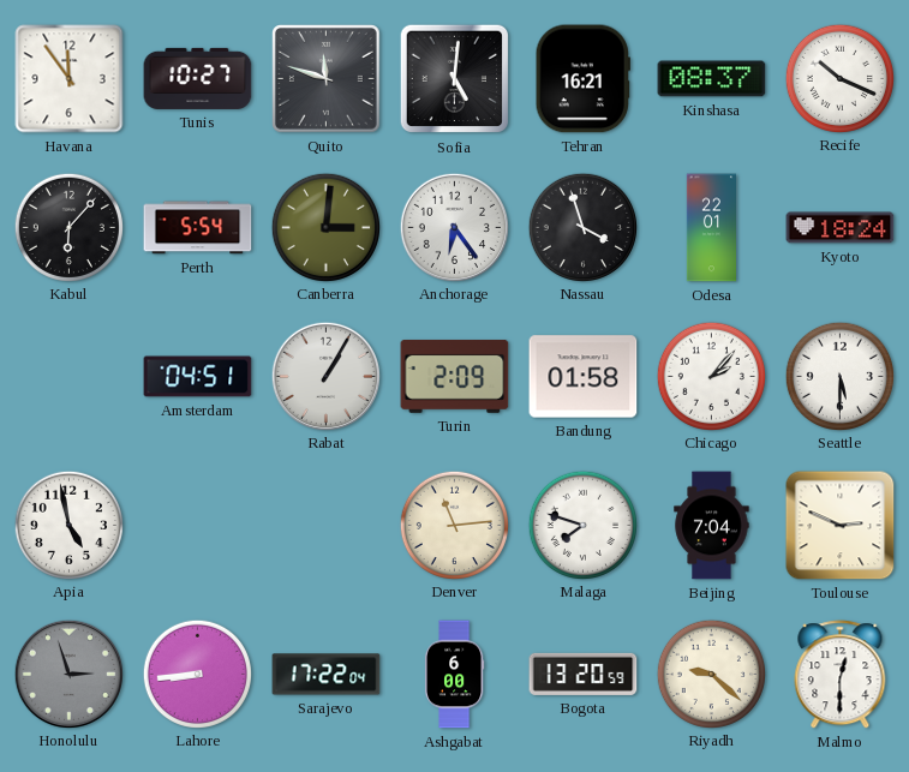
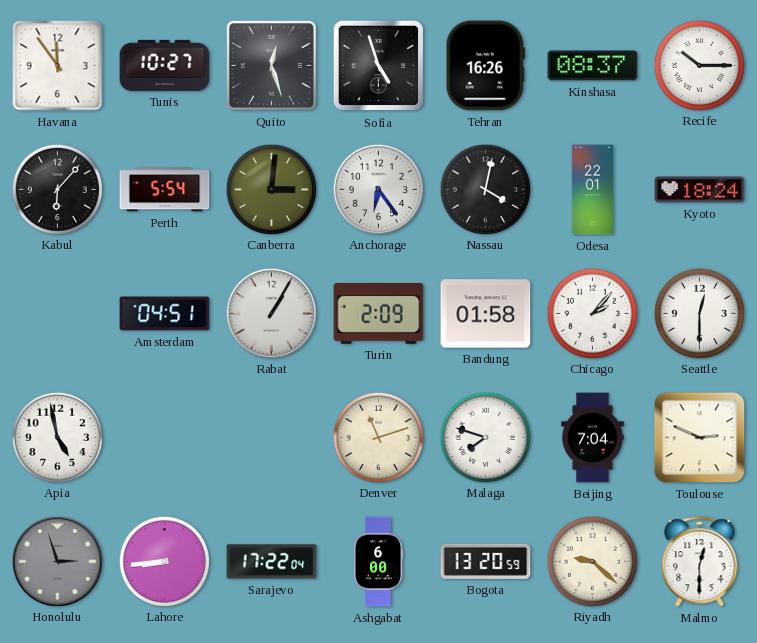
Quito: 11:48 -> 12:27
Sofia: 5:01 -> 4:57
Tehran: 16:21 -> 16:26
Recife: 10:19 -> 10:15
Nassau: 3:57 -> 4:02
Seattle: 5:30 -> 12:30
Denver: 11:14 -> 11:12
